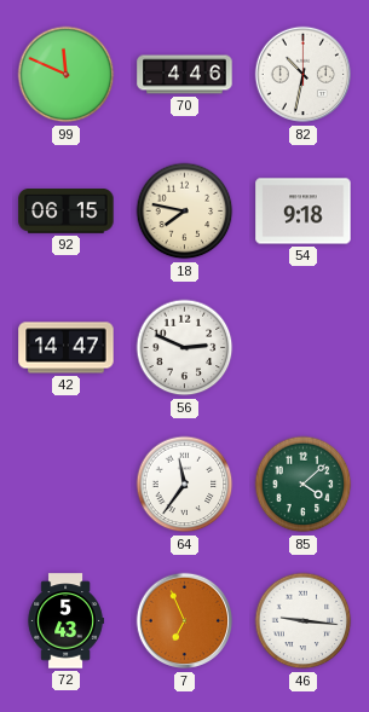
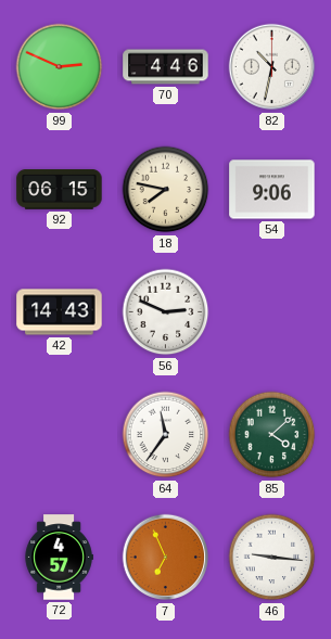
99: 11:49 -> 2:49
54: 9:18 -> 9:06
42: 14:47 -> 14:43
72: 5:43 -> 4:57
